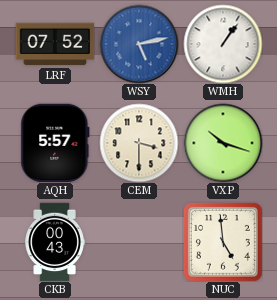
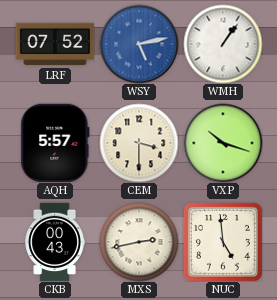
MXS: none -> 2:43
